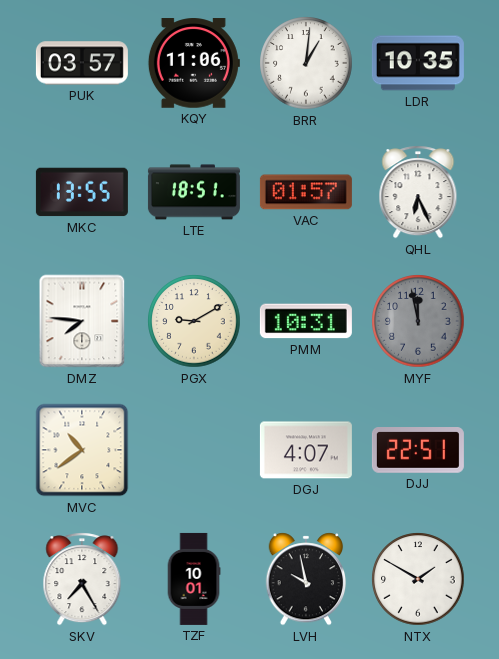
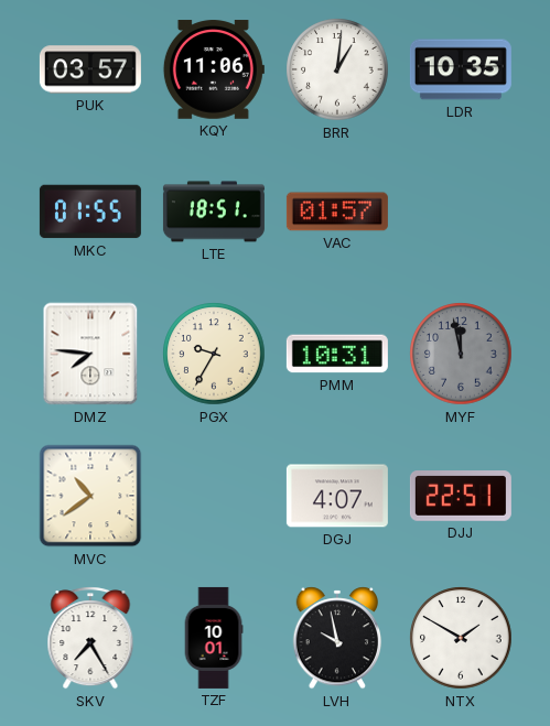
MKC: 13:55 -> 01:55
QHL: 6:26 -> none
PGX: 9:10 -> 9:35
